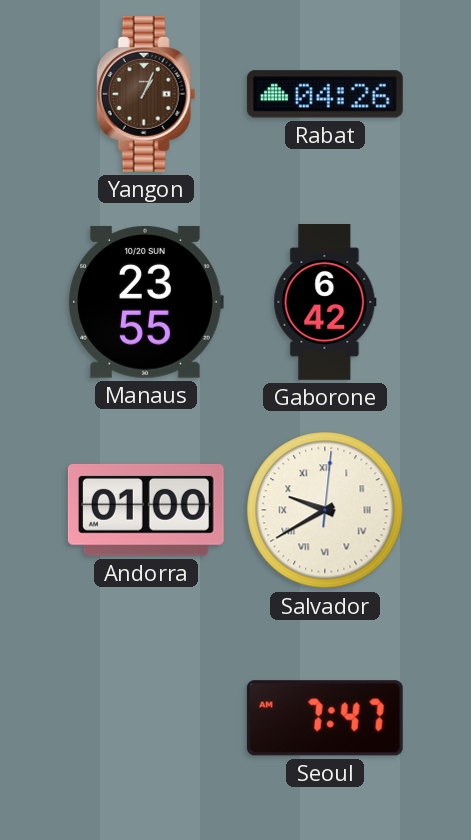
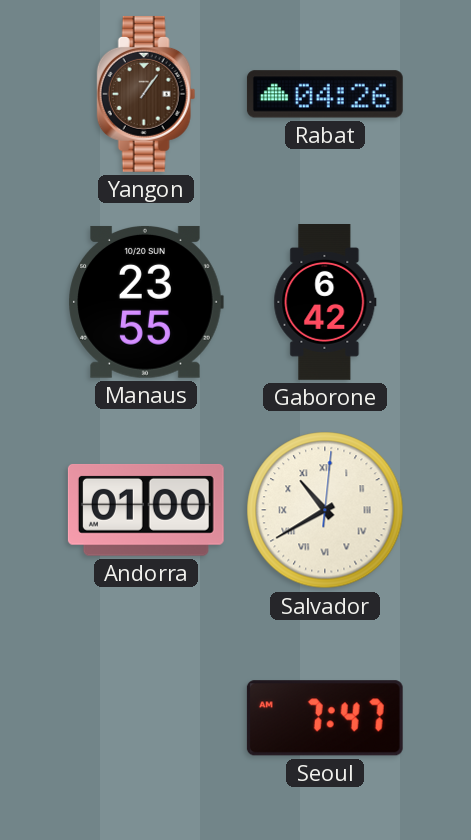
Yangon: 1:04 -> 1:06
Salvador: 9:40 -> 10:40
